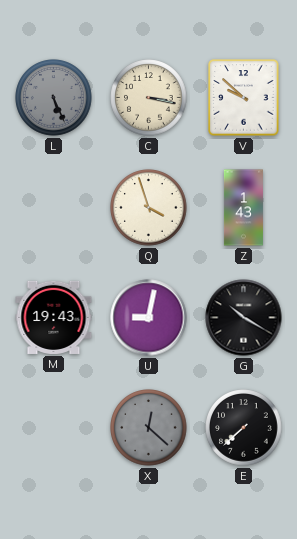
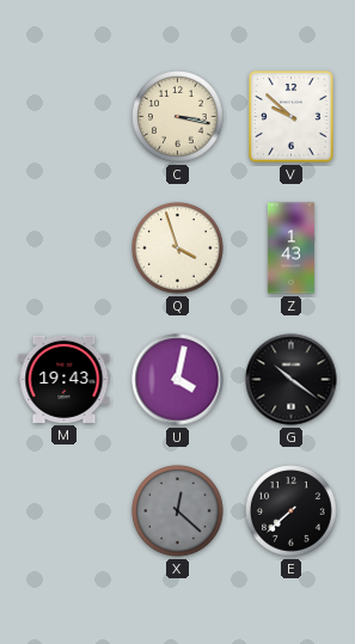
L: 5:26 -> none
U: 9:02 -> 4:02
G: 10:20 -> 10:21
